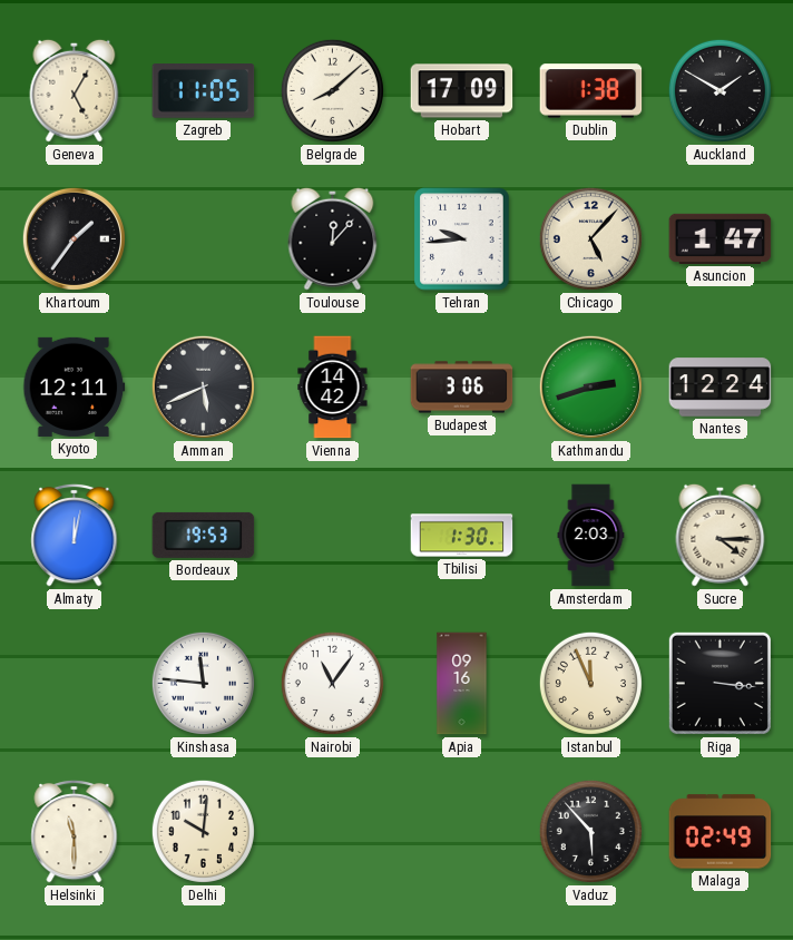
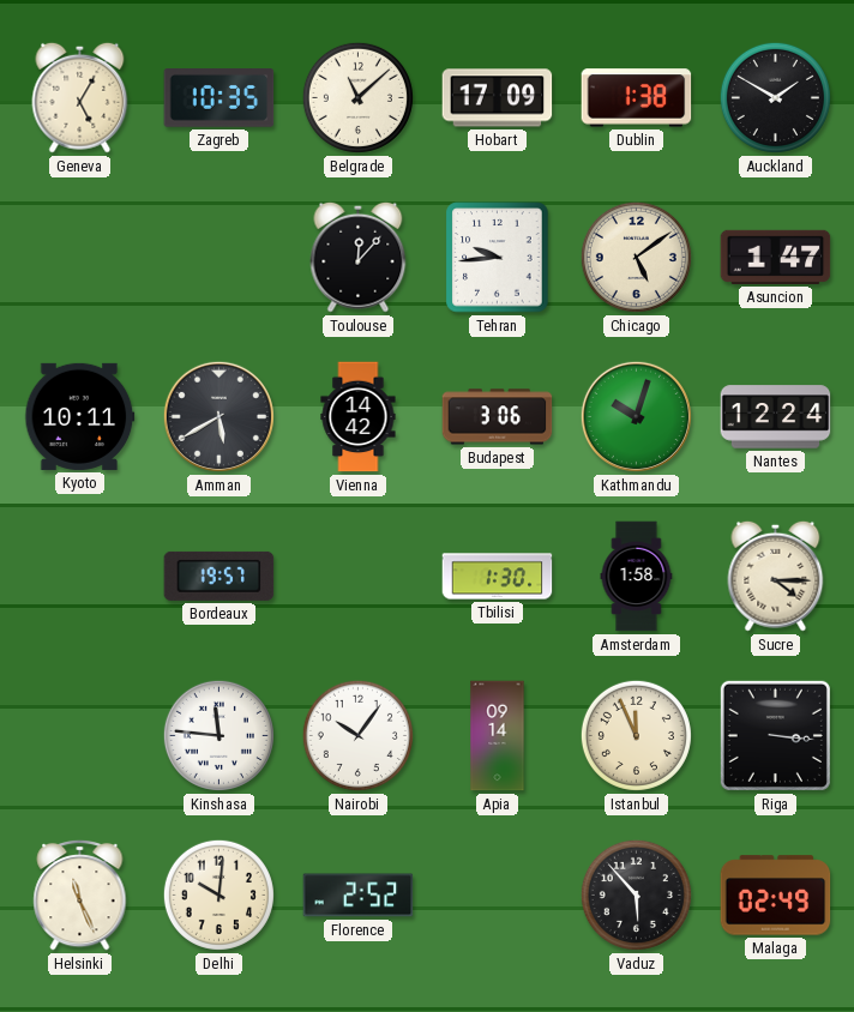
Zagreb: 11:05 -> 10:35
Belgrade: 8:08 -> 11:08
Khartoum: 1:36 -> none
Chicago: 5:07 -> 5:09
Kyoto: 12:11 -> 10:11
Amman: 5:41 -> 5:40
Kathmandu: 2:42 -> 10:03
Almaty: 12:02 -> none
Bordeaux: 19:53 -> 19:57
Amsterdam: 2:03 -> 1:58
Nairobi: 11:06 -> 10:06
Apia: 09:16 -> 09:14
Helsinki: 11:30 -> 11:26
Florence: none -> 2:52
